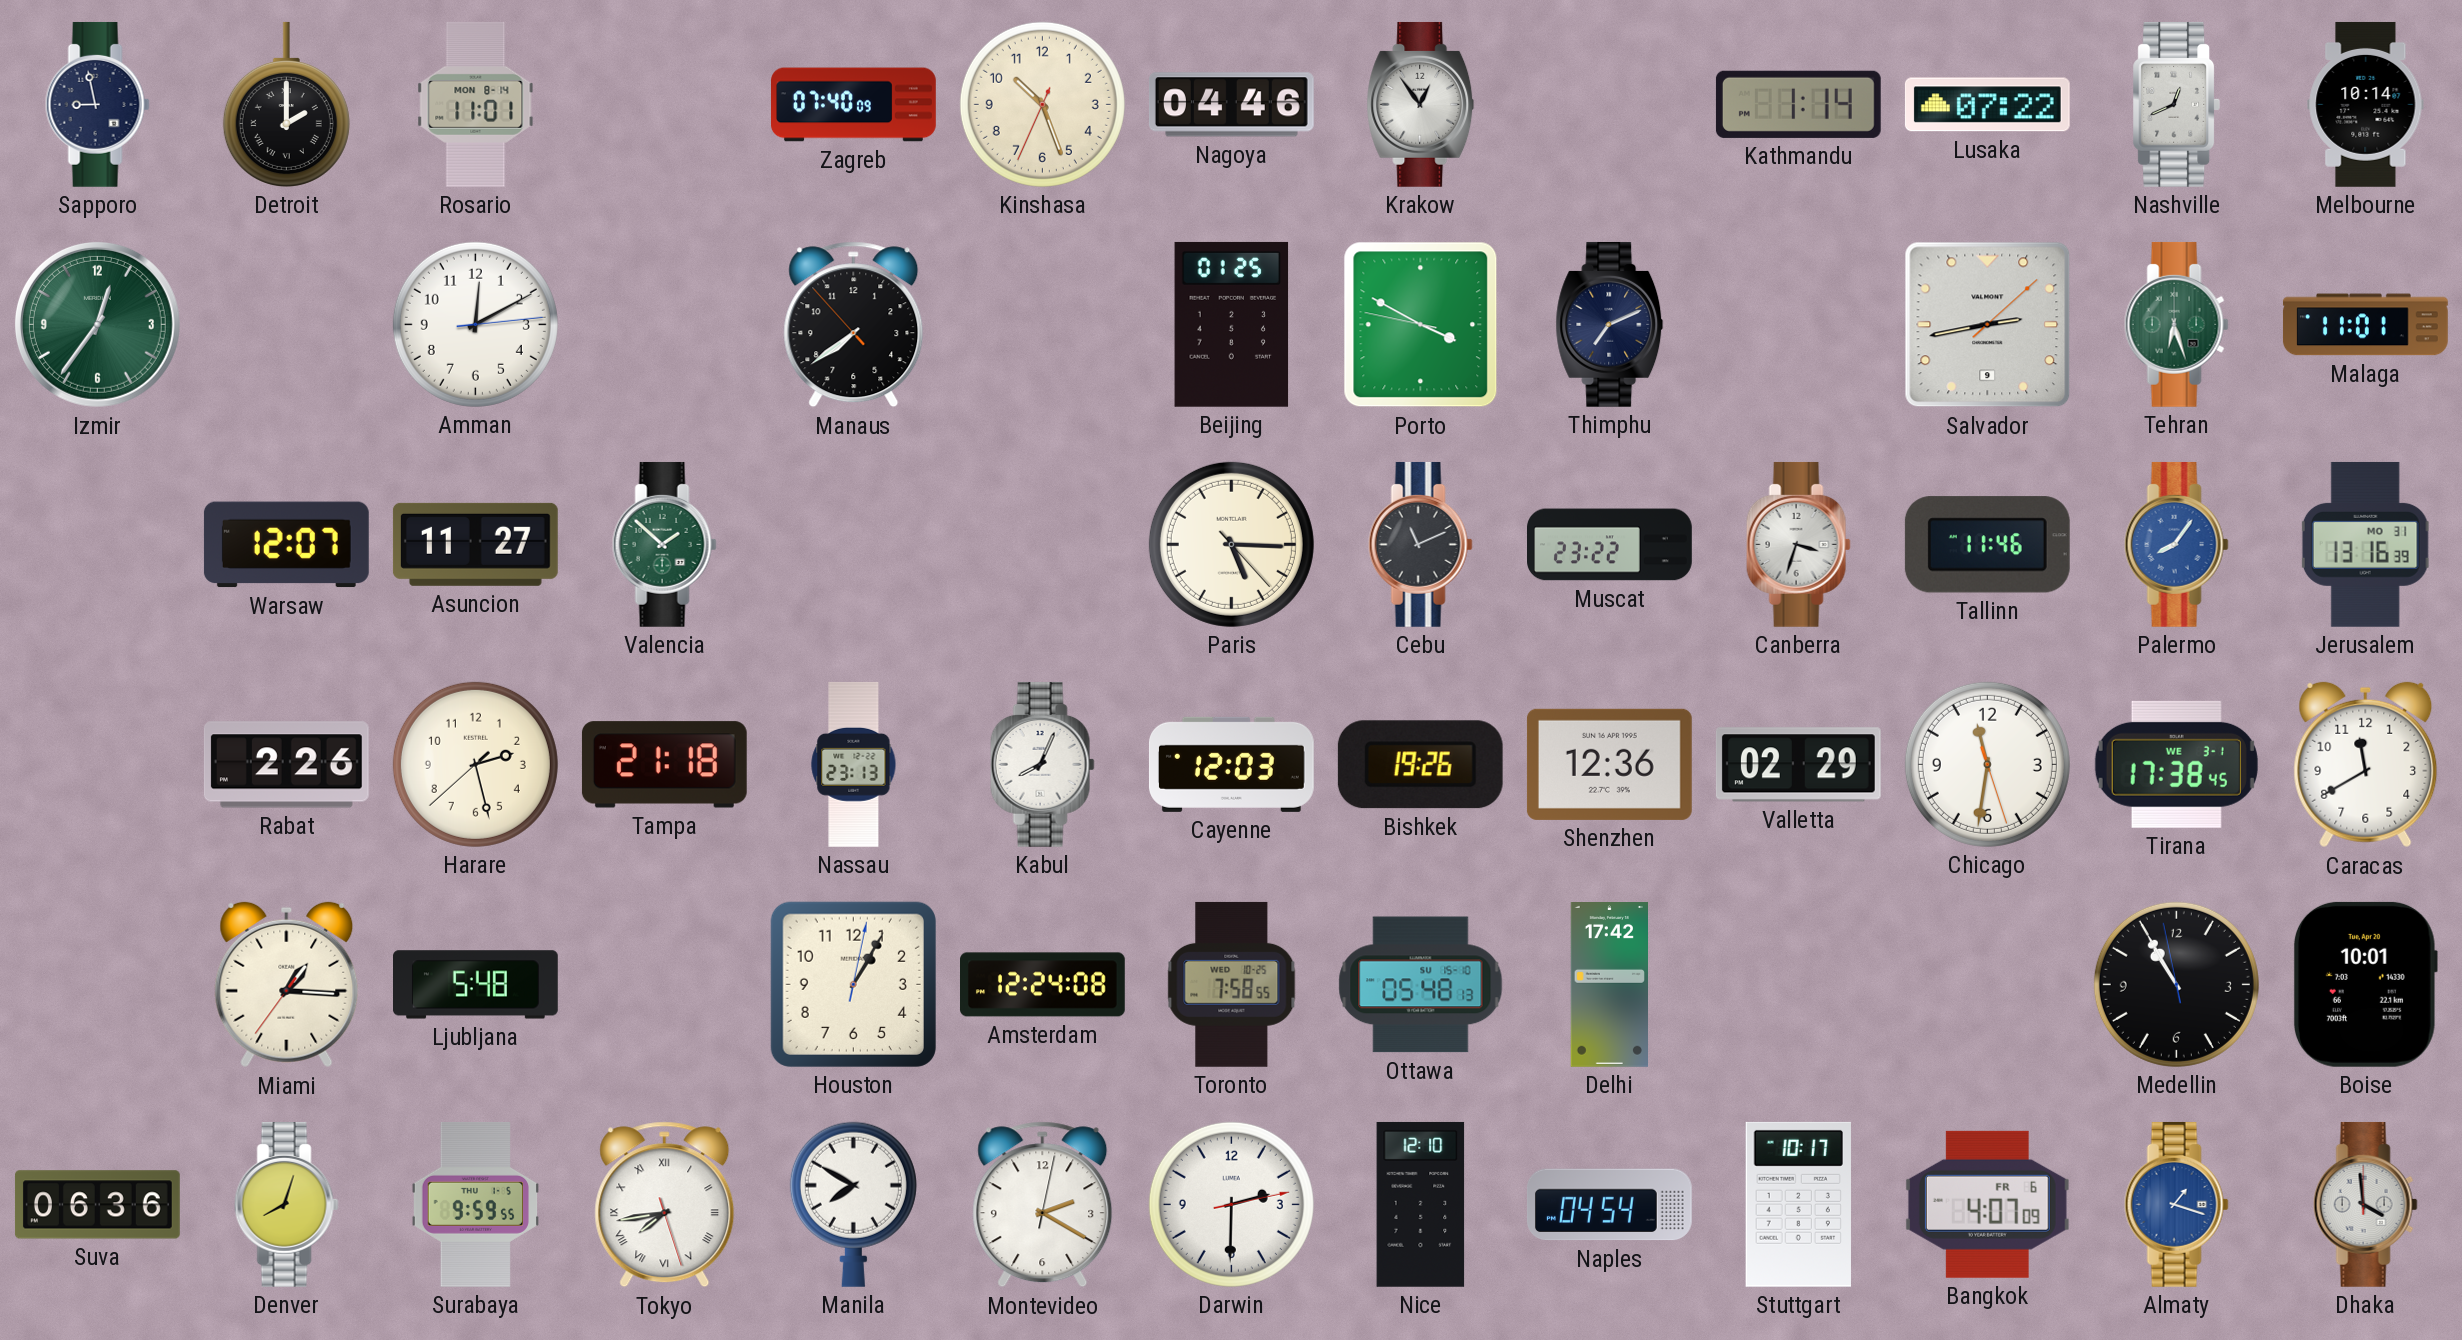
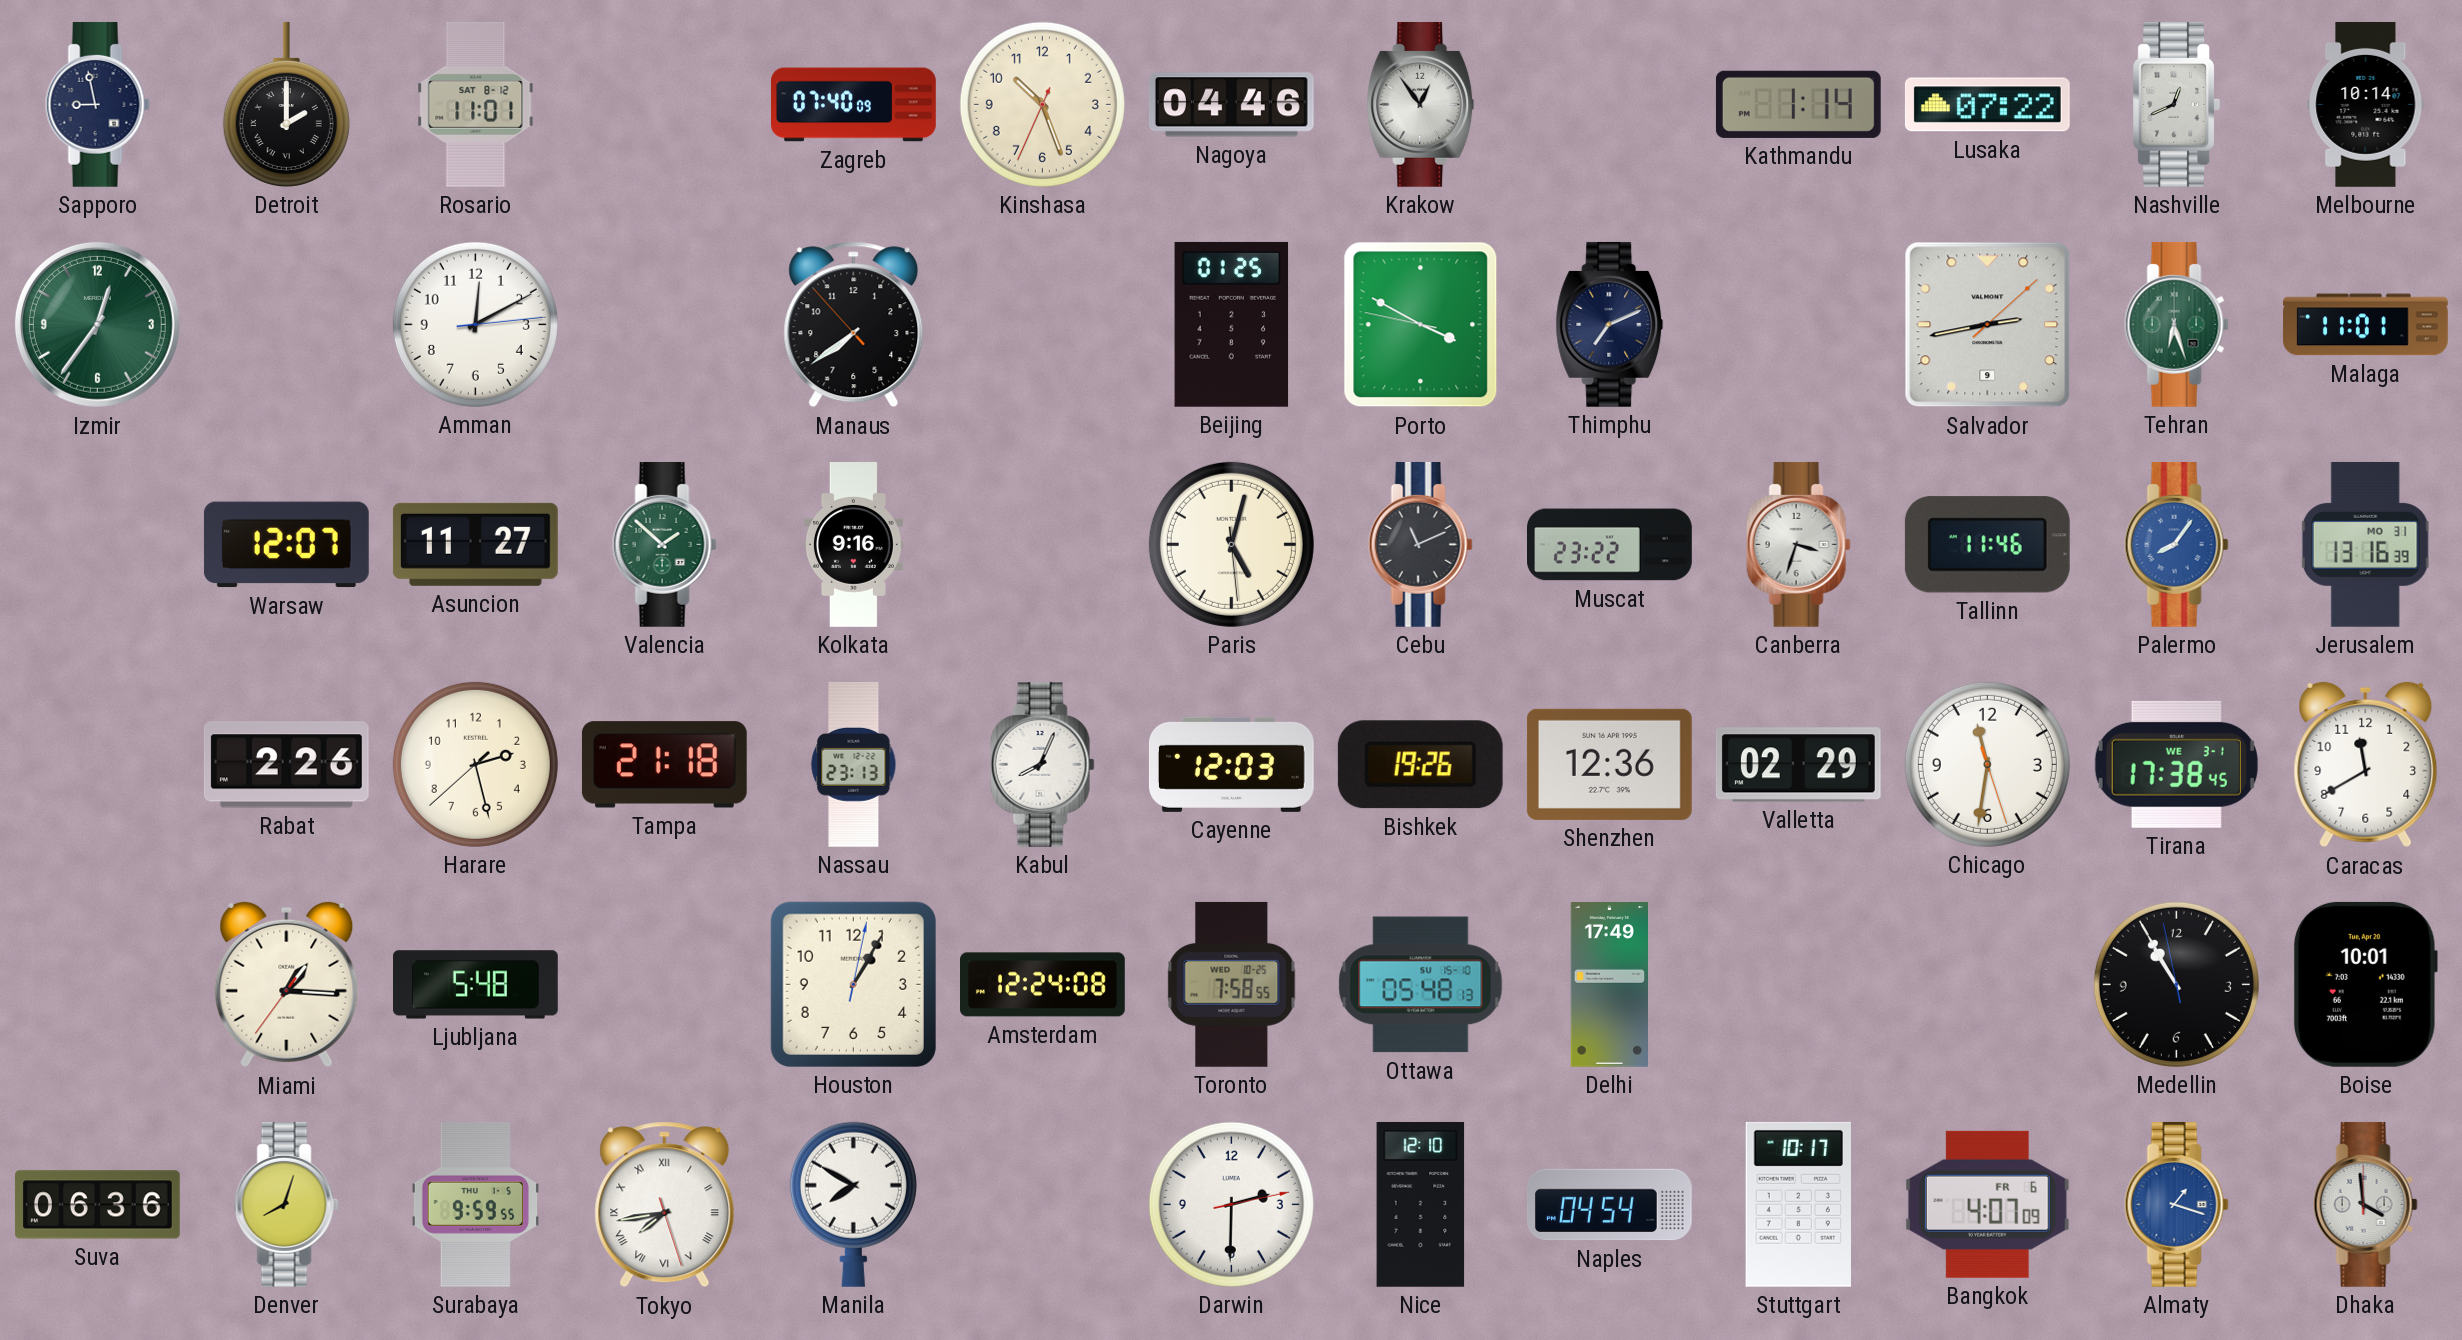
Rosario date: MON 8-14 -> SAT 8-12
Kolkata: none -> 9:16
Paris: 5:15 -> 5:02
Delhi: 17:42 -> 17:49
Montevideo: 2:20 -> none
